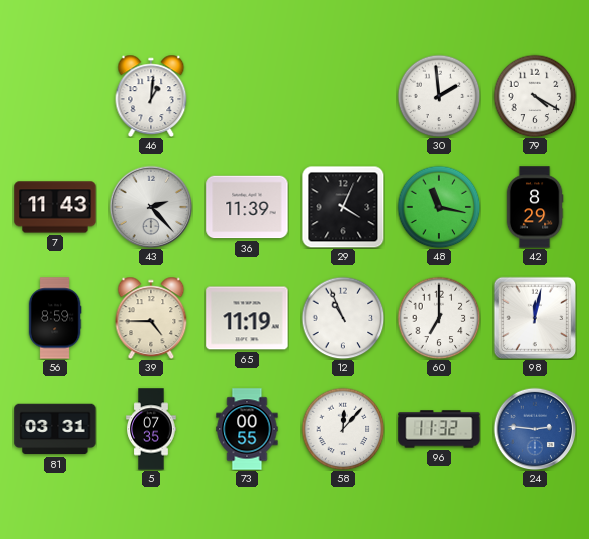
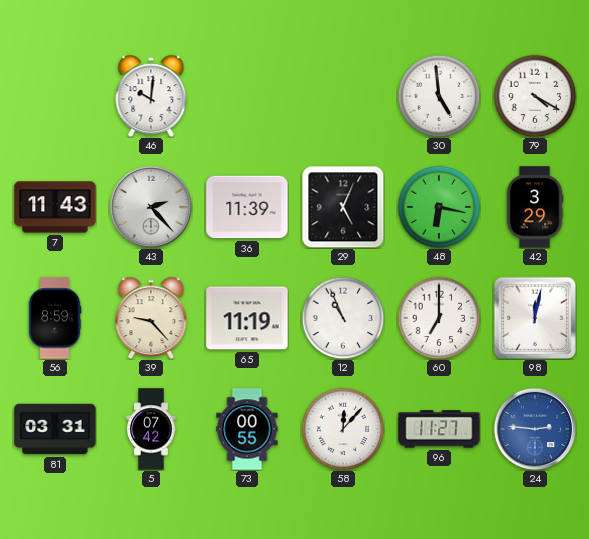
46: 1:01 -> 10:01
30: 1:59 -> 4:59
29: 4:04 -> 5:04
48: 11:17 -> 6:17
42: 8:29 -> 3:29
39: 4:45 -> 9:23
5: 07:35 -> 07:42
96: 11:32 -> 11:27
